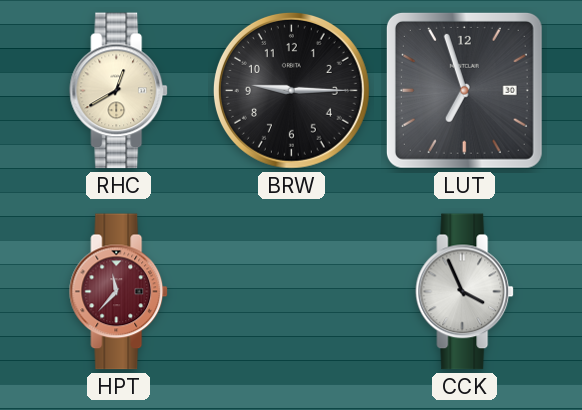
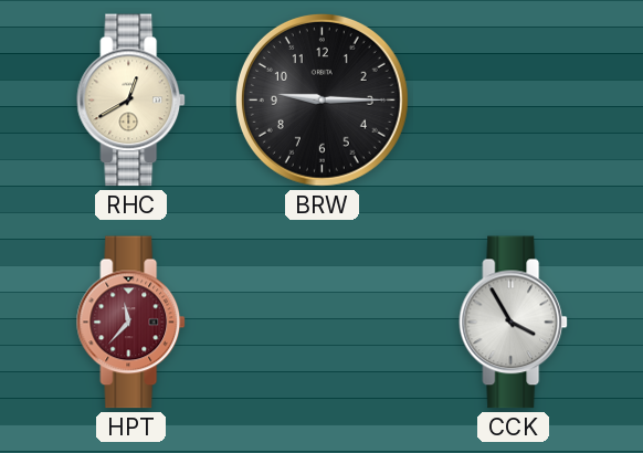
LUT: 6:57 -> none
CCK: 3:56 -> 3:55
